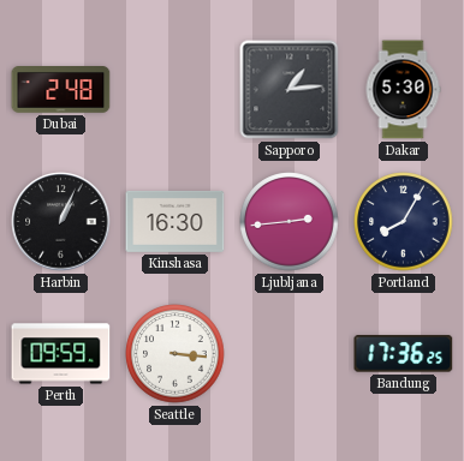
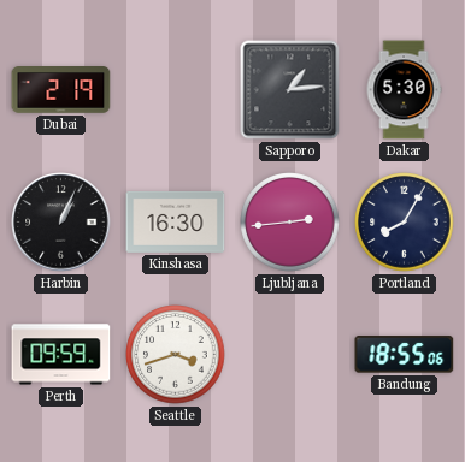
Dubai: 2:48 -> 2:19
Seattle: 3:16 -> 3:42
Bandung: 17:36 -> 18:55
